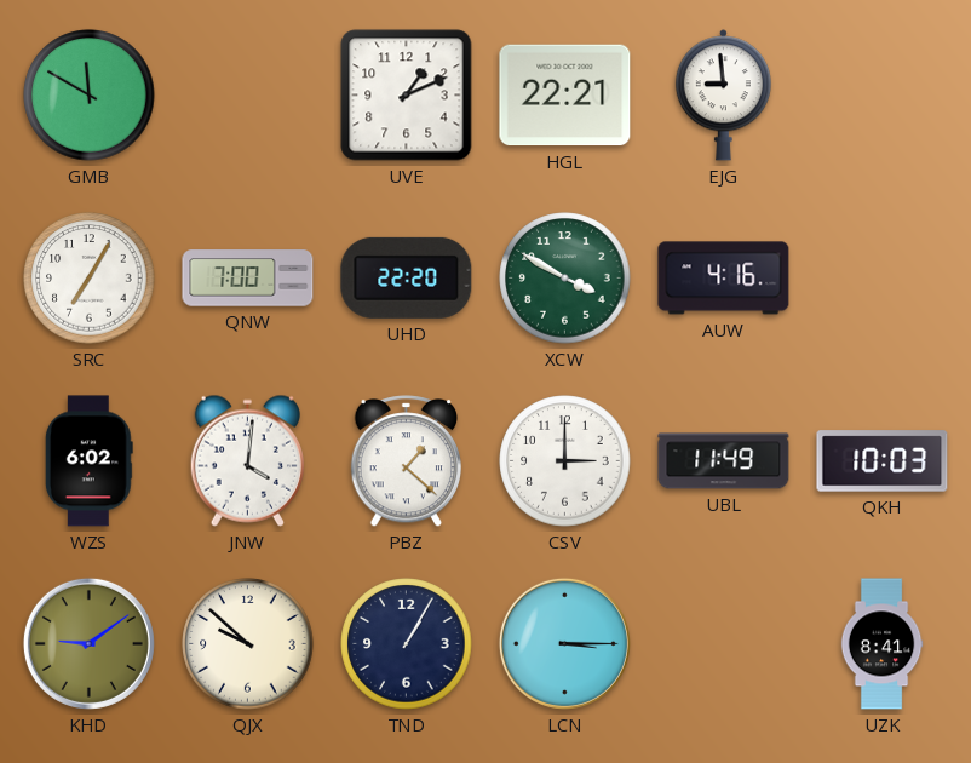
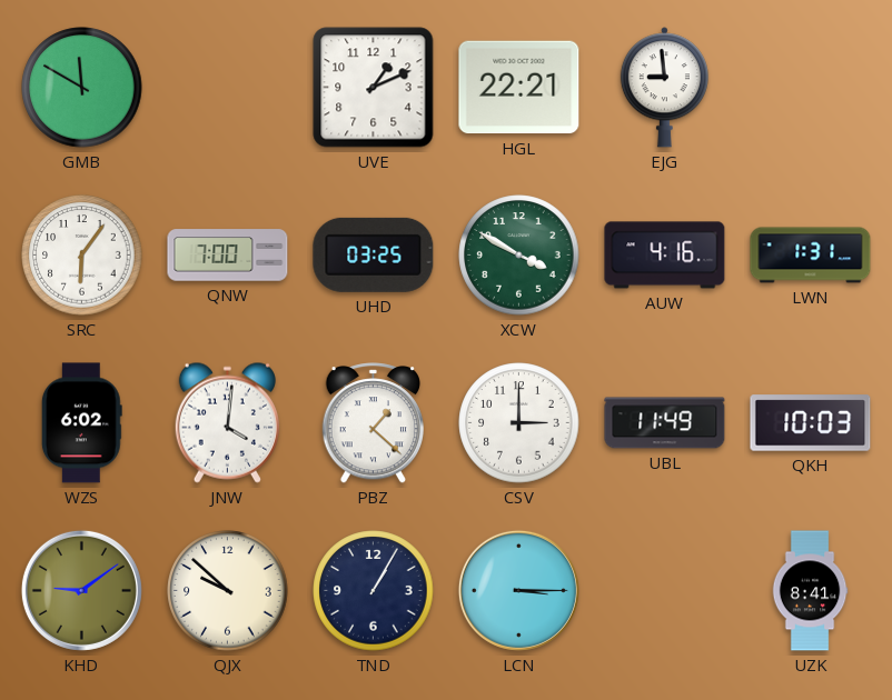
SRC: 7:05 -> 6:06
UHD: 22:20 -> 03:25
LWN: none -> 1:31
